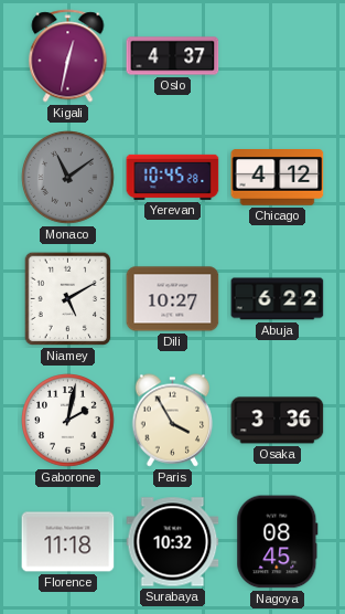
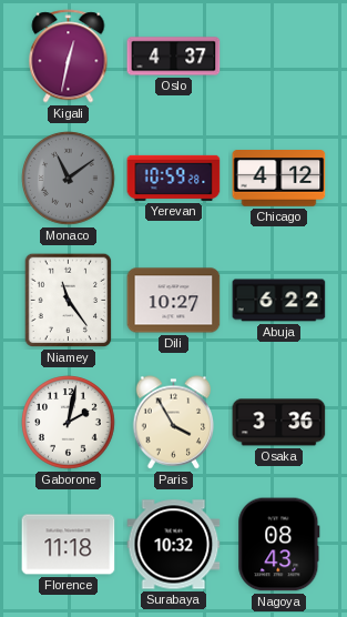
Yerevan: 10:45 -> 10:59
Niamey: 5:10 -> 11:24
Nagoya: 08:45 -> 08:43
